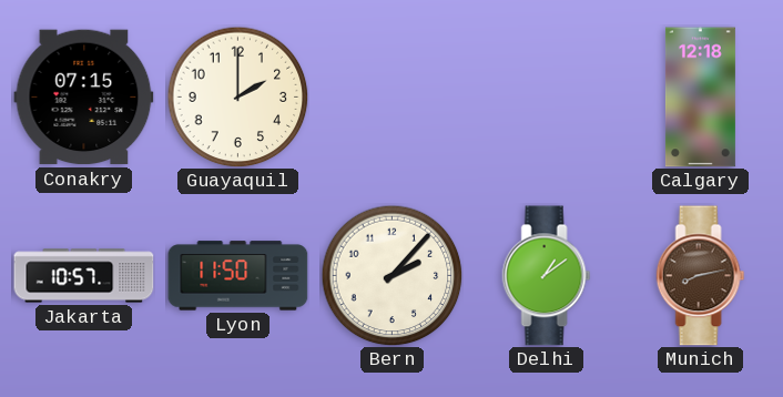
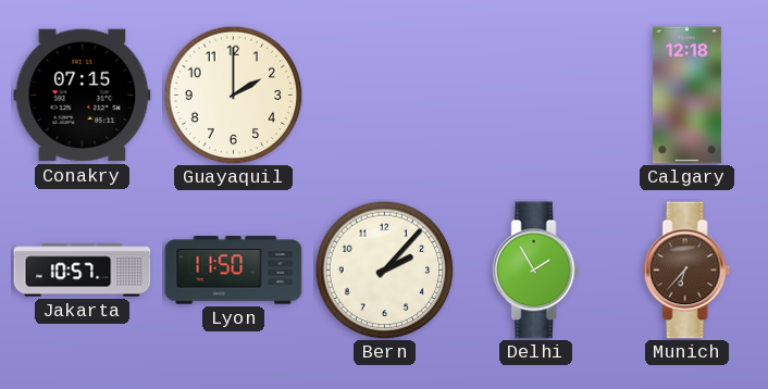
Delhi: 1:09 -> 1:55
Munich: 8:13 -> 6:37
